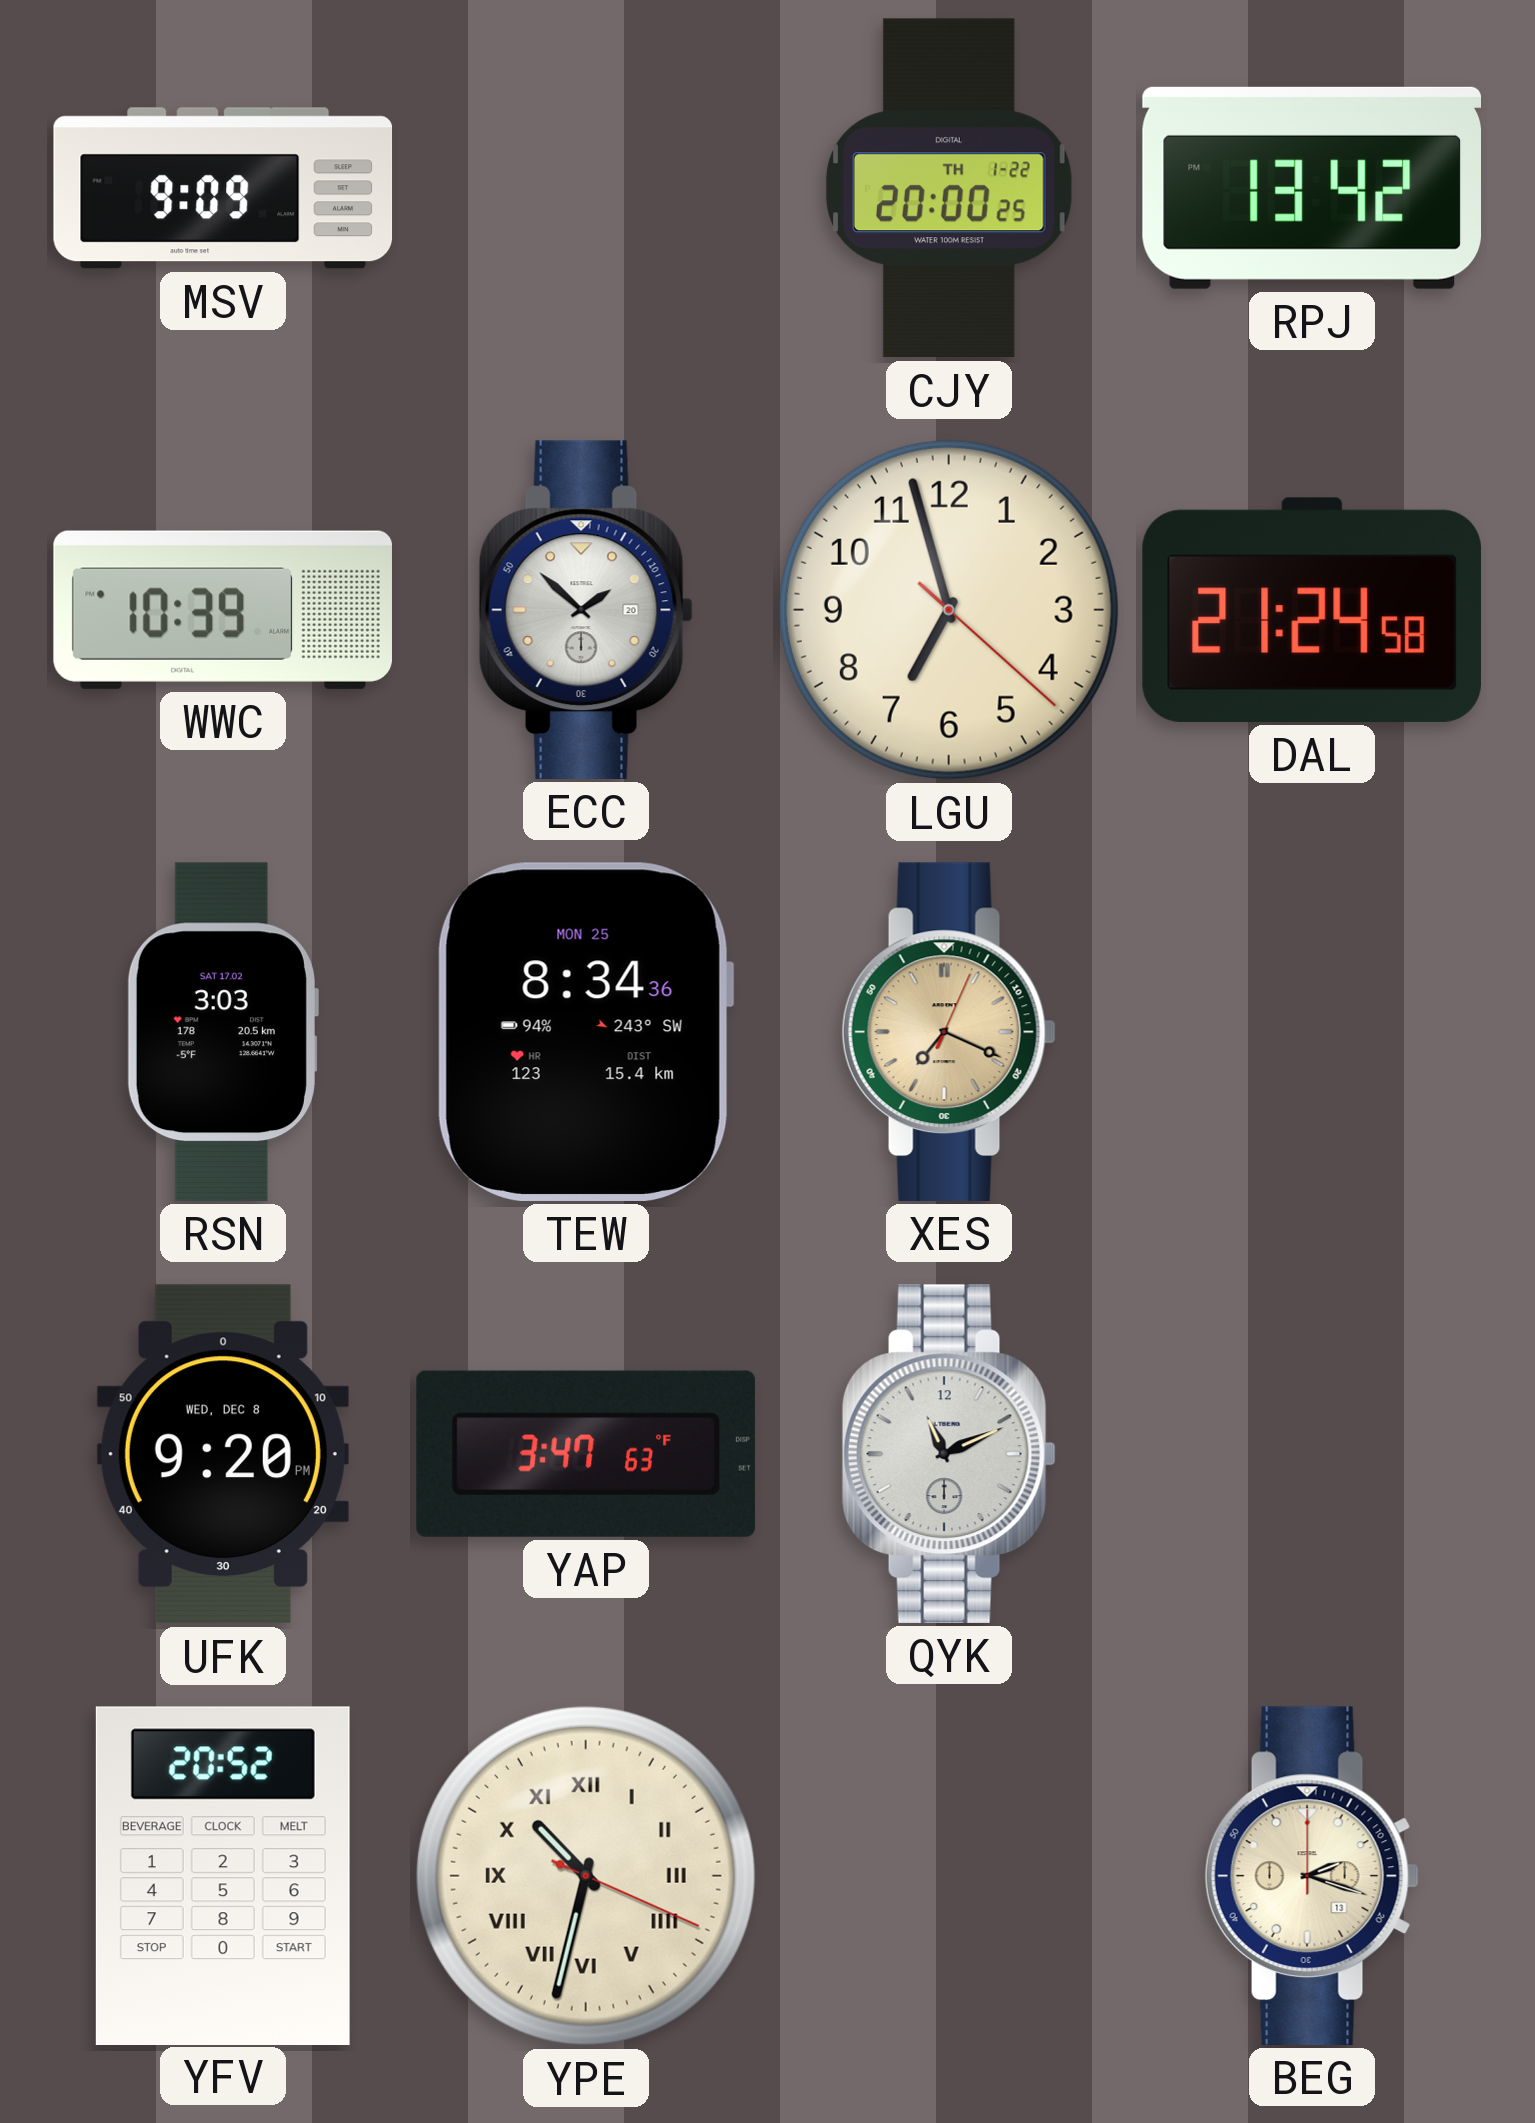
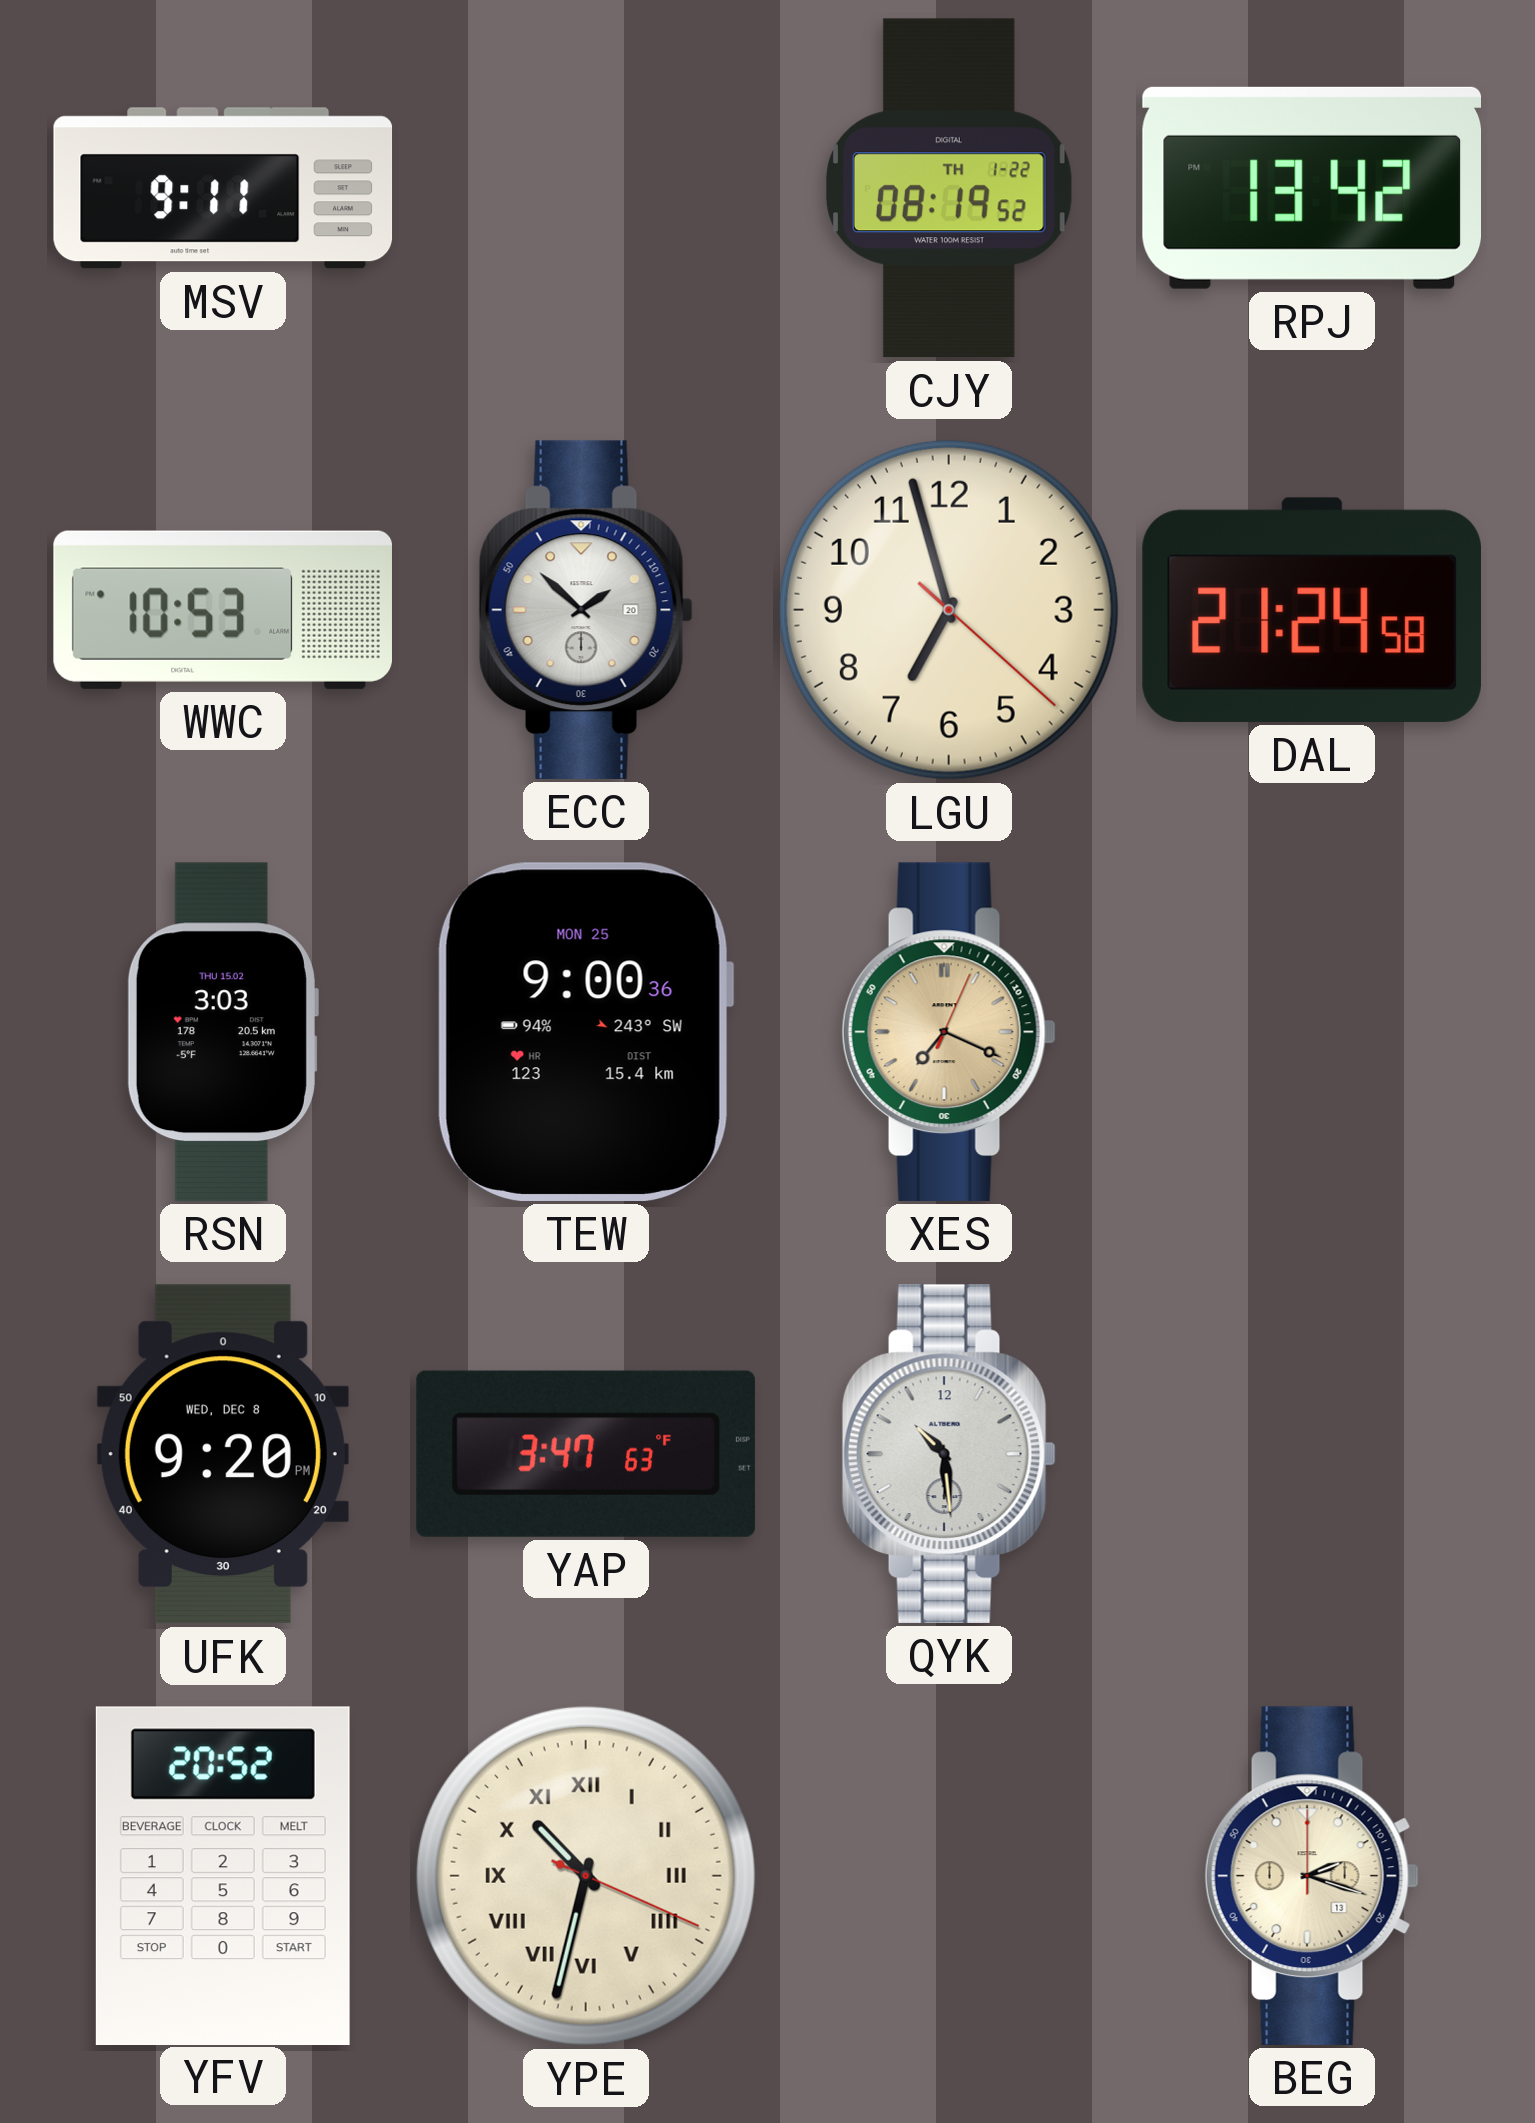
MSV: 9:09 -> 9:11
CJY: 20:00 -> 08:19
WWC: 10:39 -> 10:53
RSN date: SAT 17.02 -> THU 15.02
TEW: 8:34 -> 9:00
QYK: 11:11 -> 10:29
